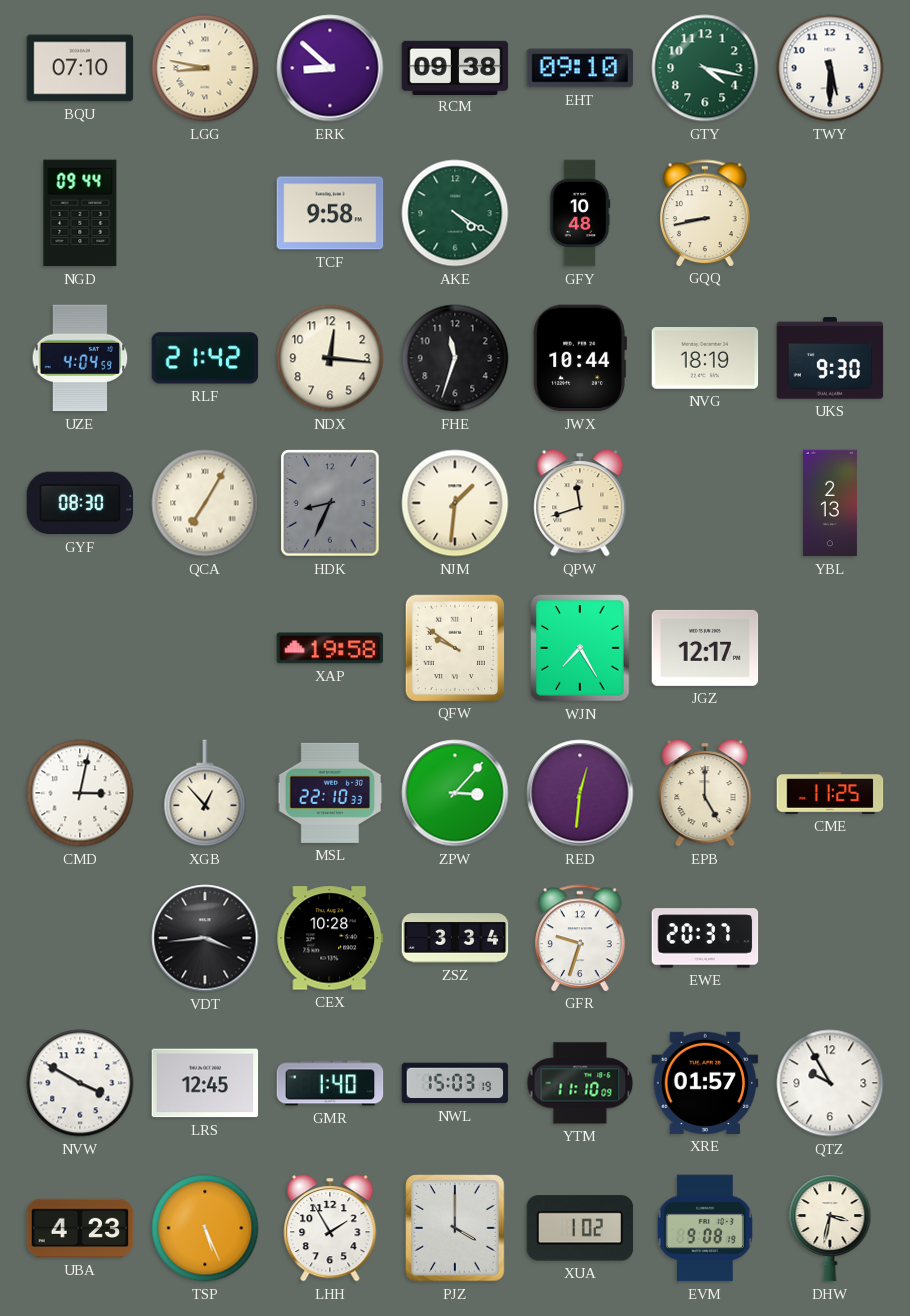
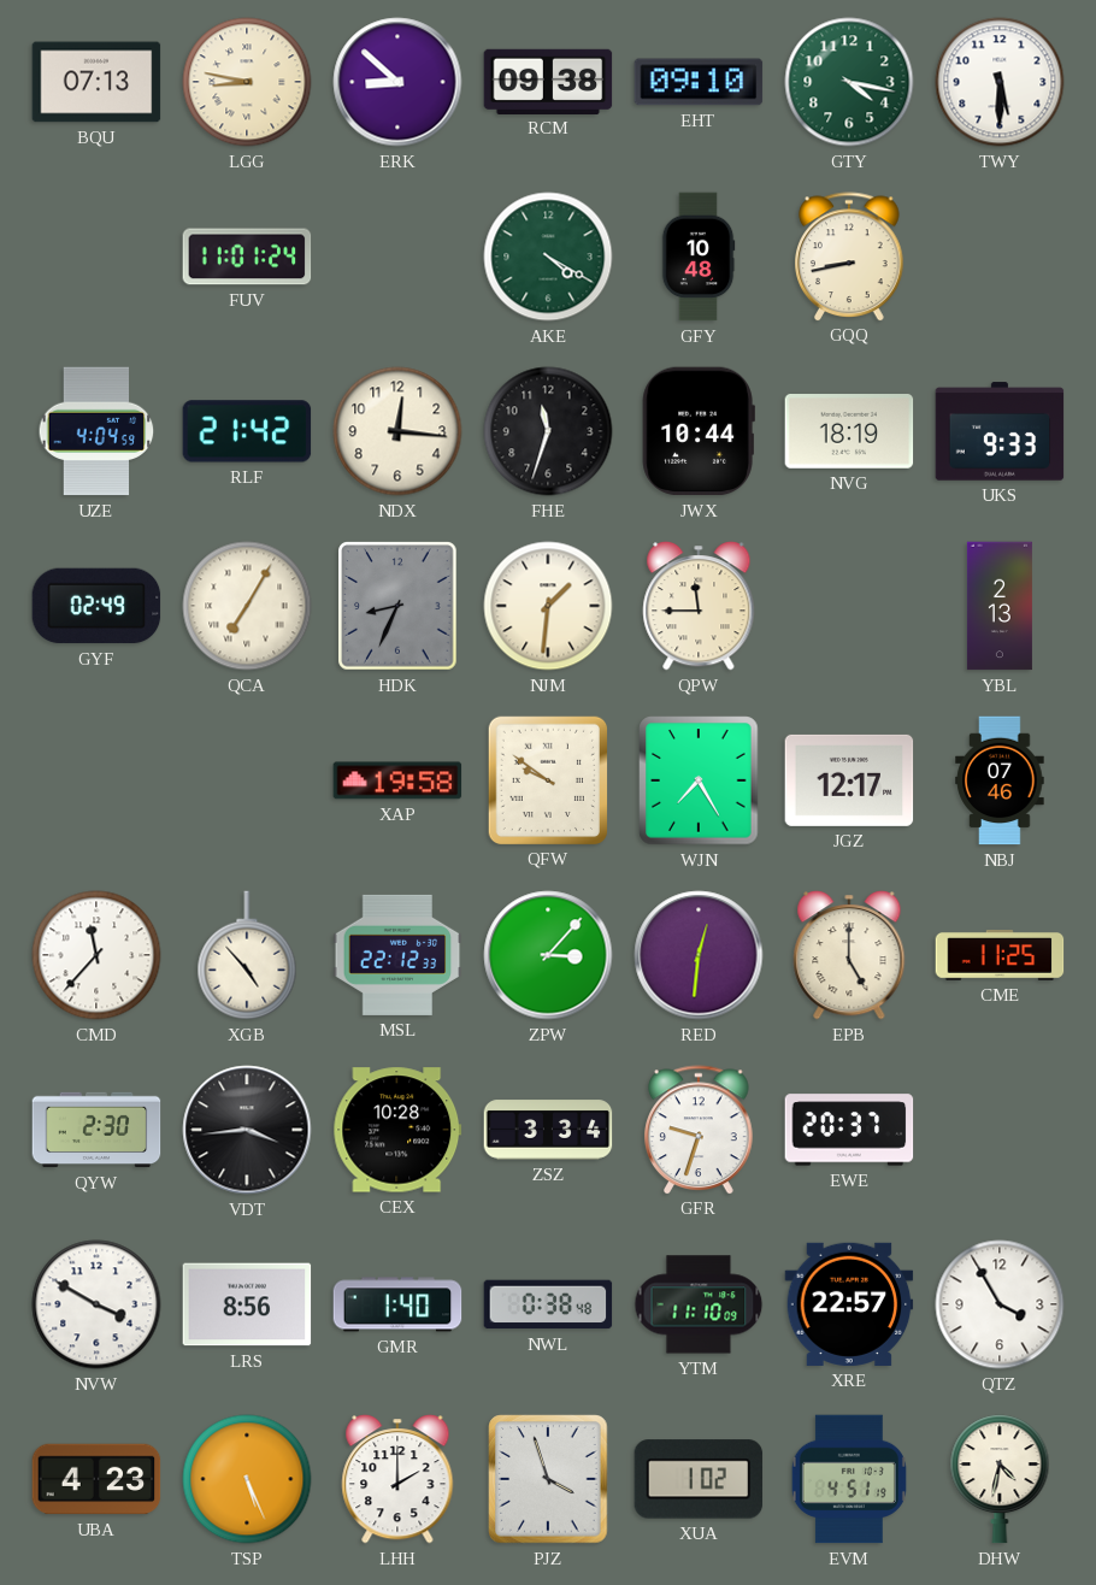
BQU: 07:10 -> 07:13
NGD: 09:44 -> none
FUV: none -> 11:01
TCF: 9:58 -> none
UKS: 9:30 -> 9:33
GYF: 08:30 -> 02:49
QPW: 11:42 -> 11:45
NBJ: none -> 07:46
CMD: 3:02 -> 11:37
XGB: 12:53 -> 4:53
MSL: 22:10 -> 22:12
QYW: none -> 2:30
LRS: 12:45 -> 8:56
NWL: 15:03 -> 0:38
XRE: 01:57 -> 22:57
QTZ: 9:55 -> 3:55
LHH: 1:55 -> 2:00
PJZ: 4:00 -> 3:57
EVM: 9:08 -> 4:51
DHW: 3:32 -> 4:32
